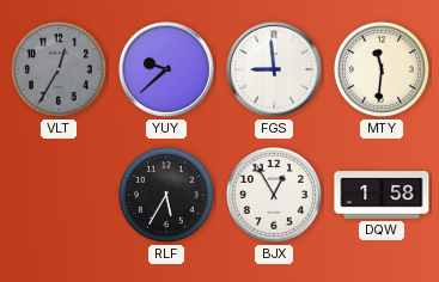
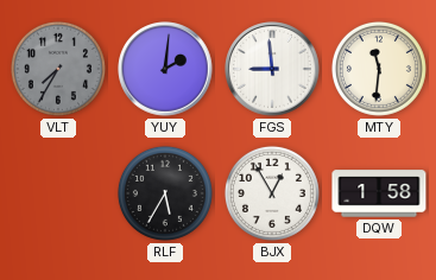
VLT: 12:35 -> 7:35
YUY: 9:38 -> 2:01
